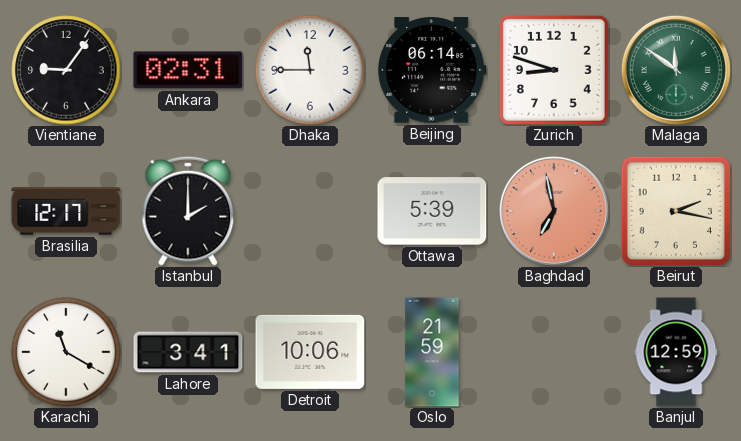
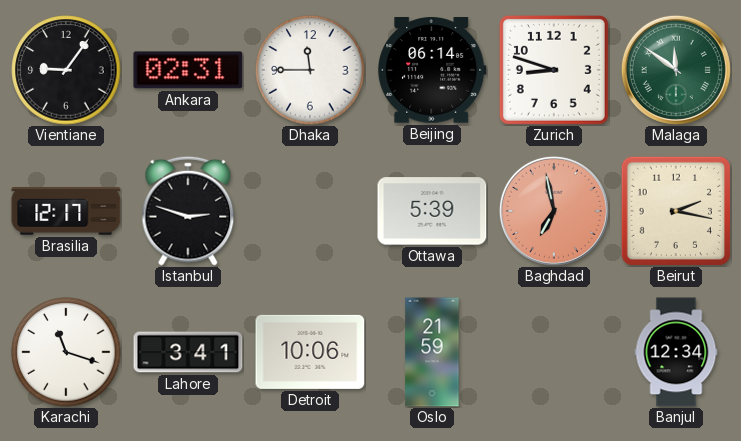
Istanbul: 2:00 -> 2:48
Karachi: 11:20 -> 11:18
Banjul: 12:59 -> 12:34
